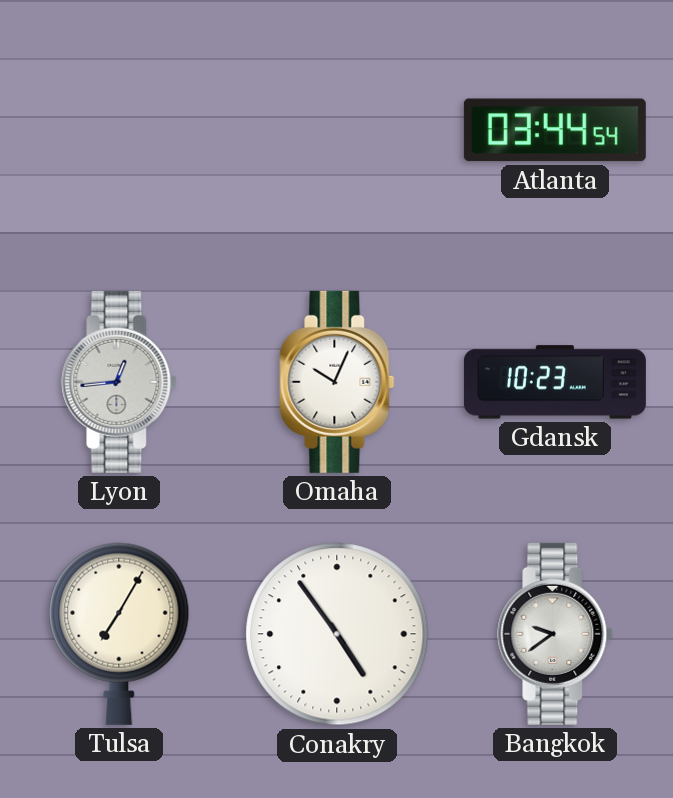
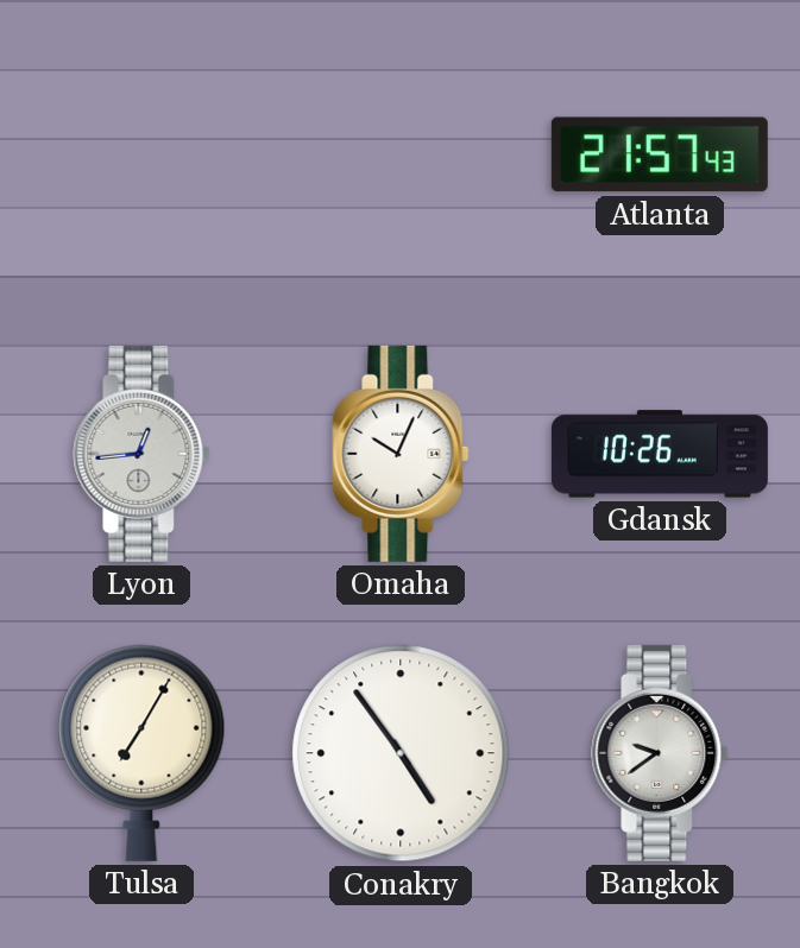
Atlanta: 03:44 -> 21:57
Gdansk: 10:23 -> 10:26
